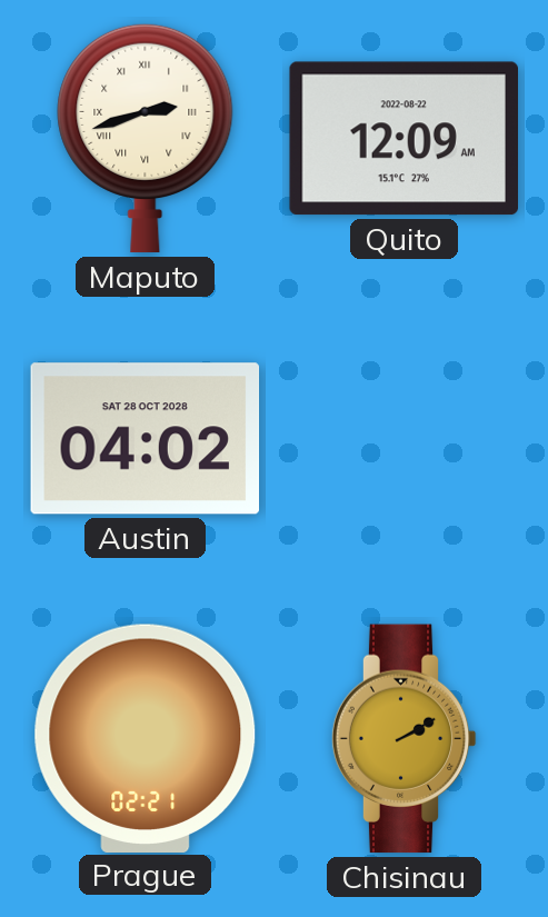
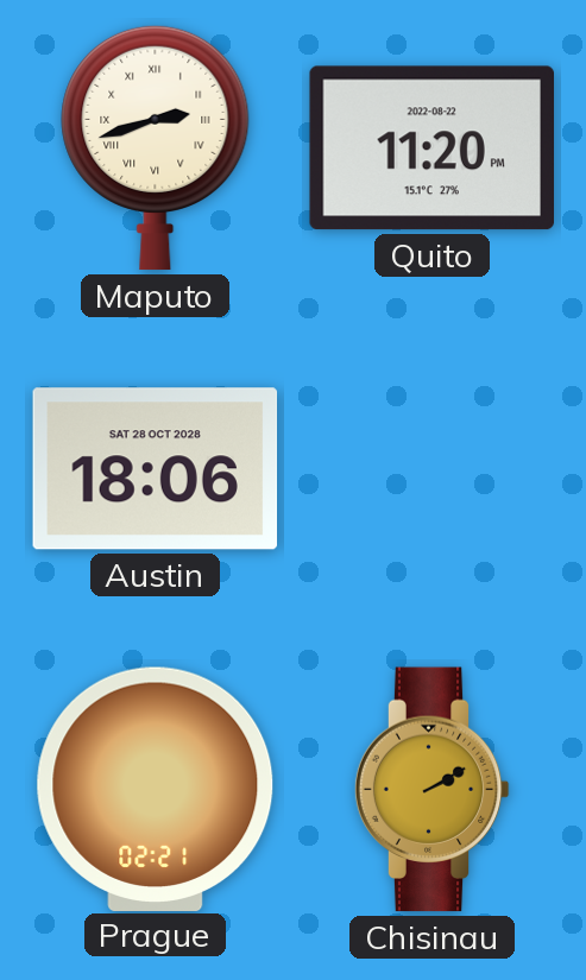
Quito: 12:09 -> 11:20
Austin: 04:02 -> 18:06
